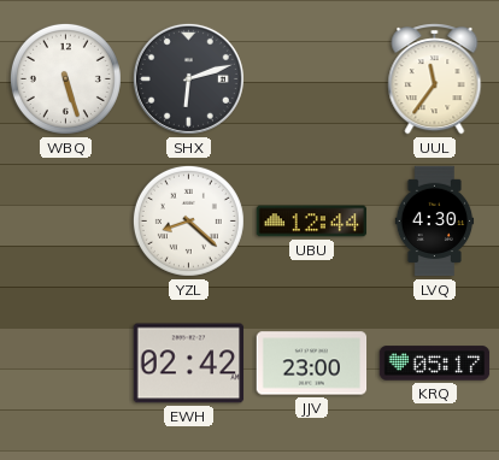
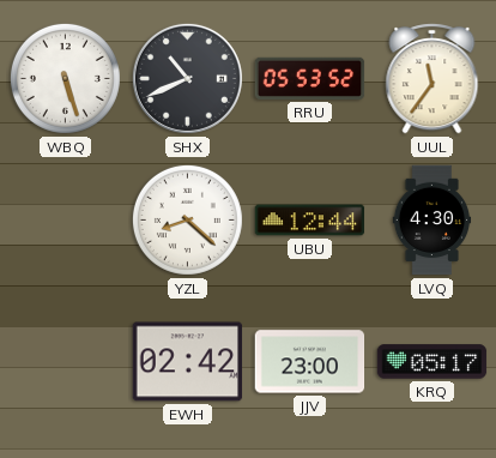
SHX: 6:12 -> 10:41
RRU: none -> 05:53
